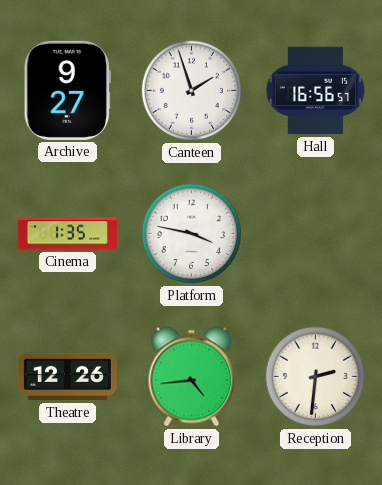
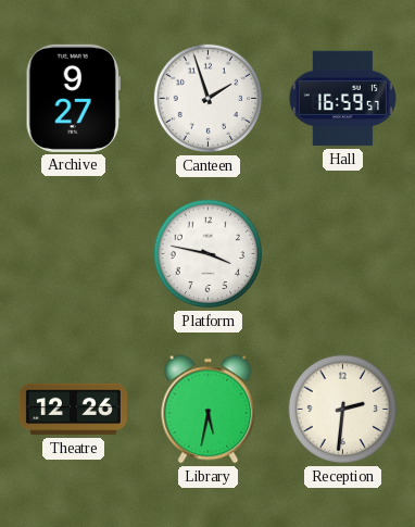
Hall: 16:56 -> 16:59
Cinema: 1:35 -> none
Library: 4:44 -> 5:32
